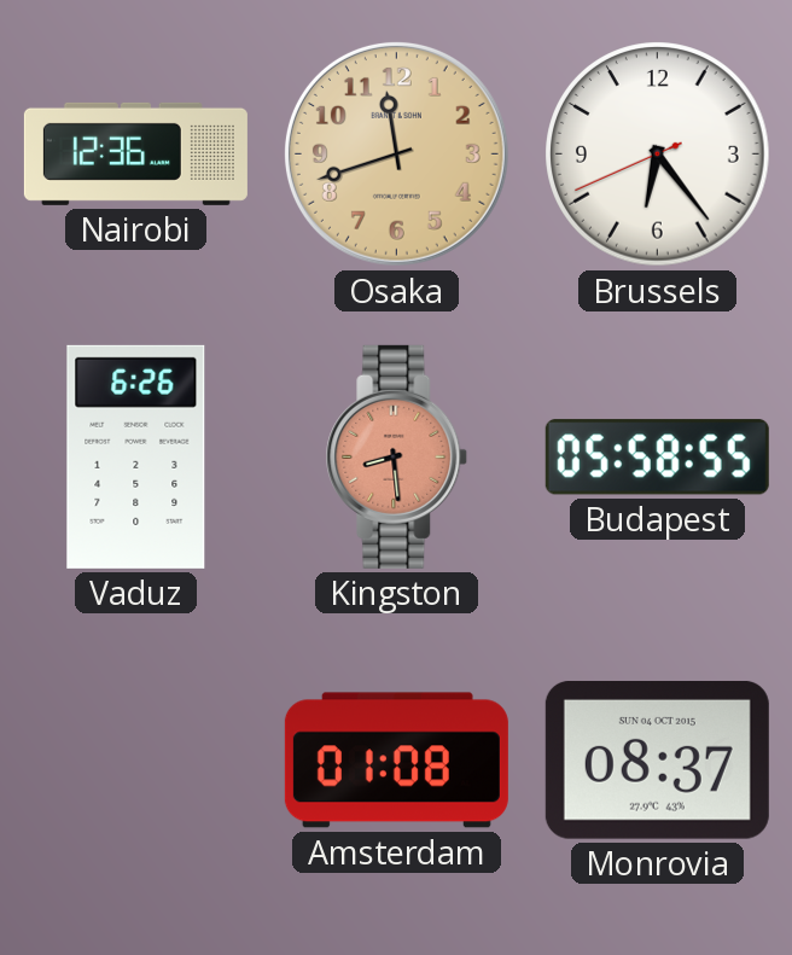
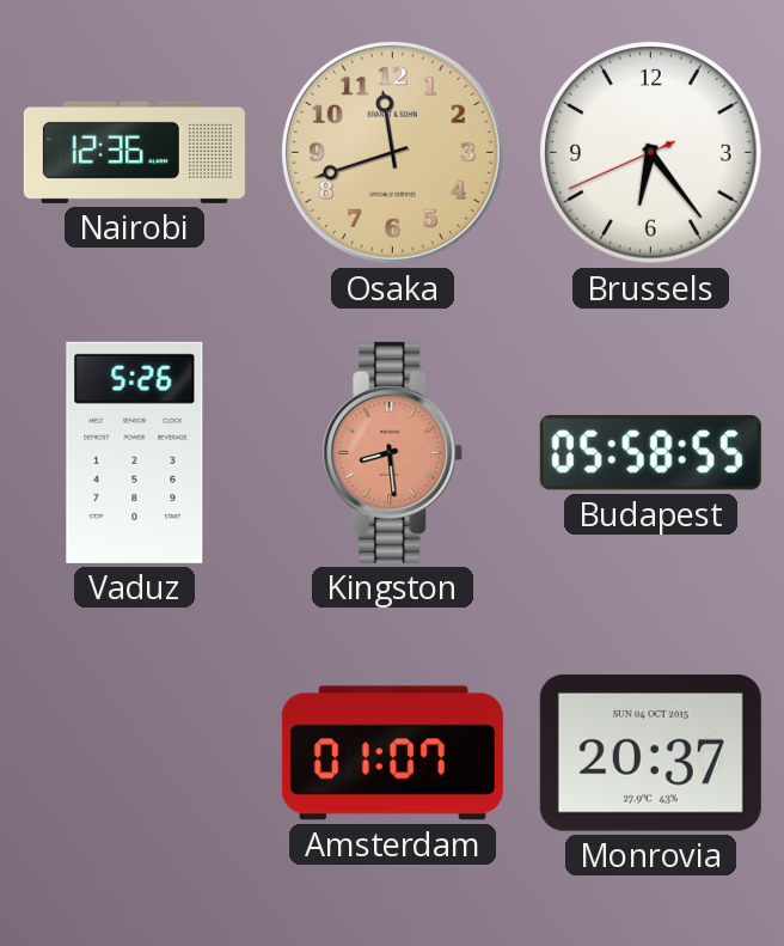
Vaduz: 6:26 -> 5:26
Amsterdam: 01:08 -> 01:07
Monrovia: 08:37 -> 20:37
